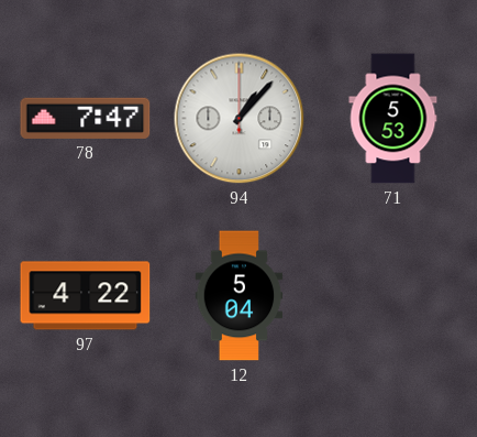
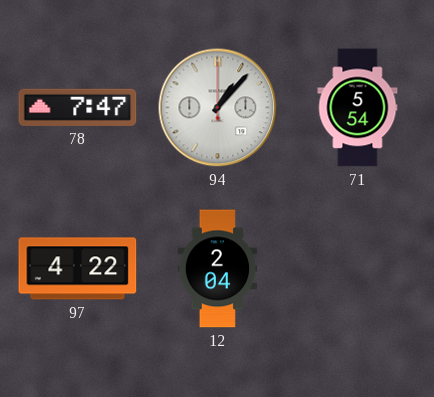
71: 5:53 -> 5:54
12: 5:04 -> 2:04
